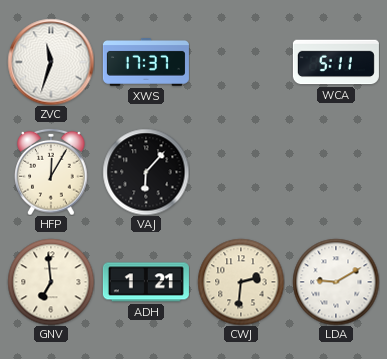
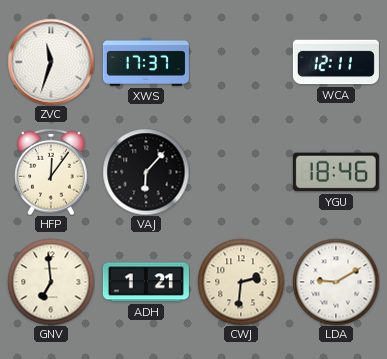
WCA: 5:11 -> 12:11
HFP: 12:05 -> 12:06
YGU: none -> 18:46
